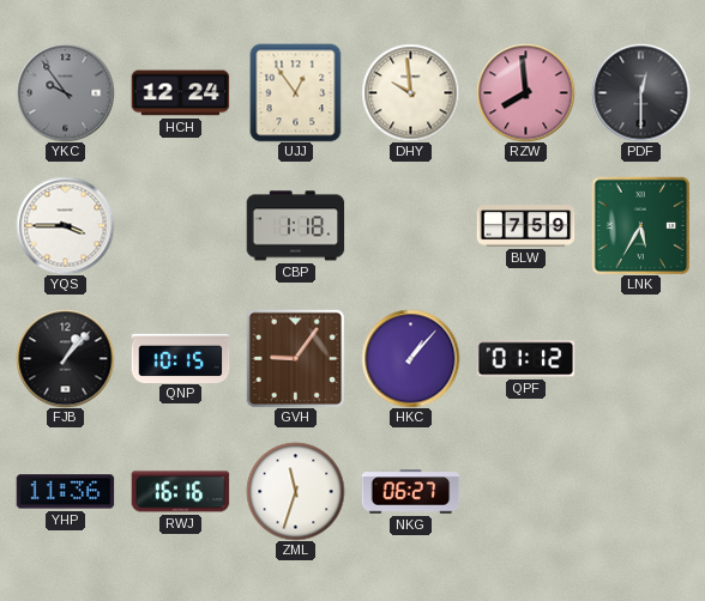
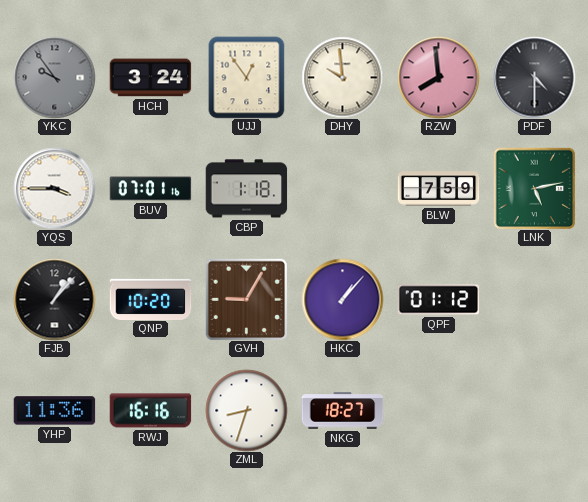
HCH: 12:24 -> 3:24
PDF: 12:30 -> 4:30
BUV: none -> 07:01
LNK: 5:35 -> 5:13
QNP: 10:15 -> 10:20
GVH: 9:06 -> 9:05
ZML: 11:33 -> 8:33
NKG: 06:27 -> 18:27
